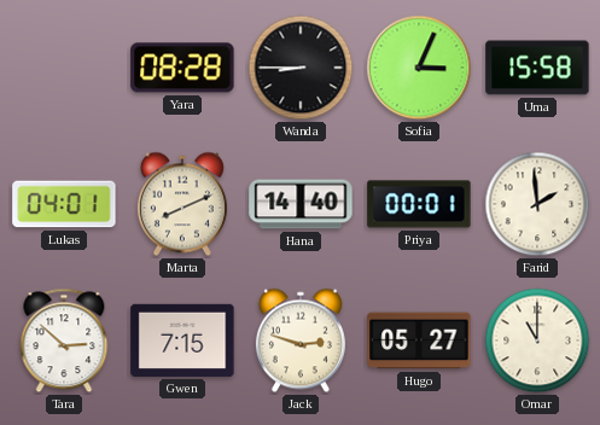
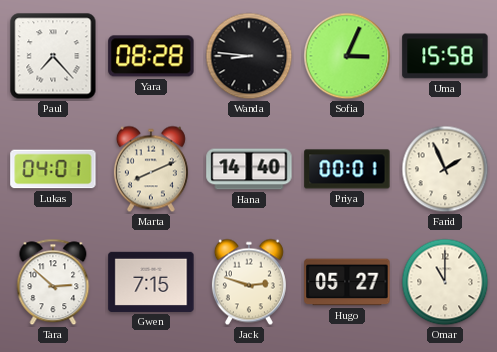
Paul: none -> 7:23
Wanda: 8:45 -> 8:46
Farid: 1:59 -> 1:56
